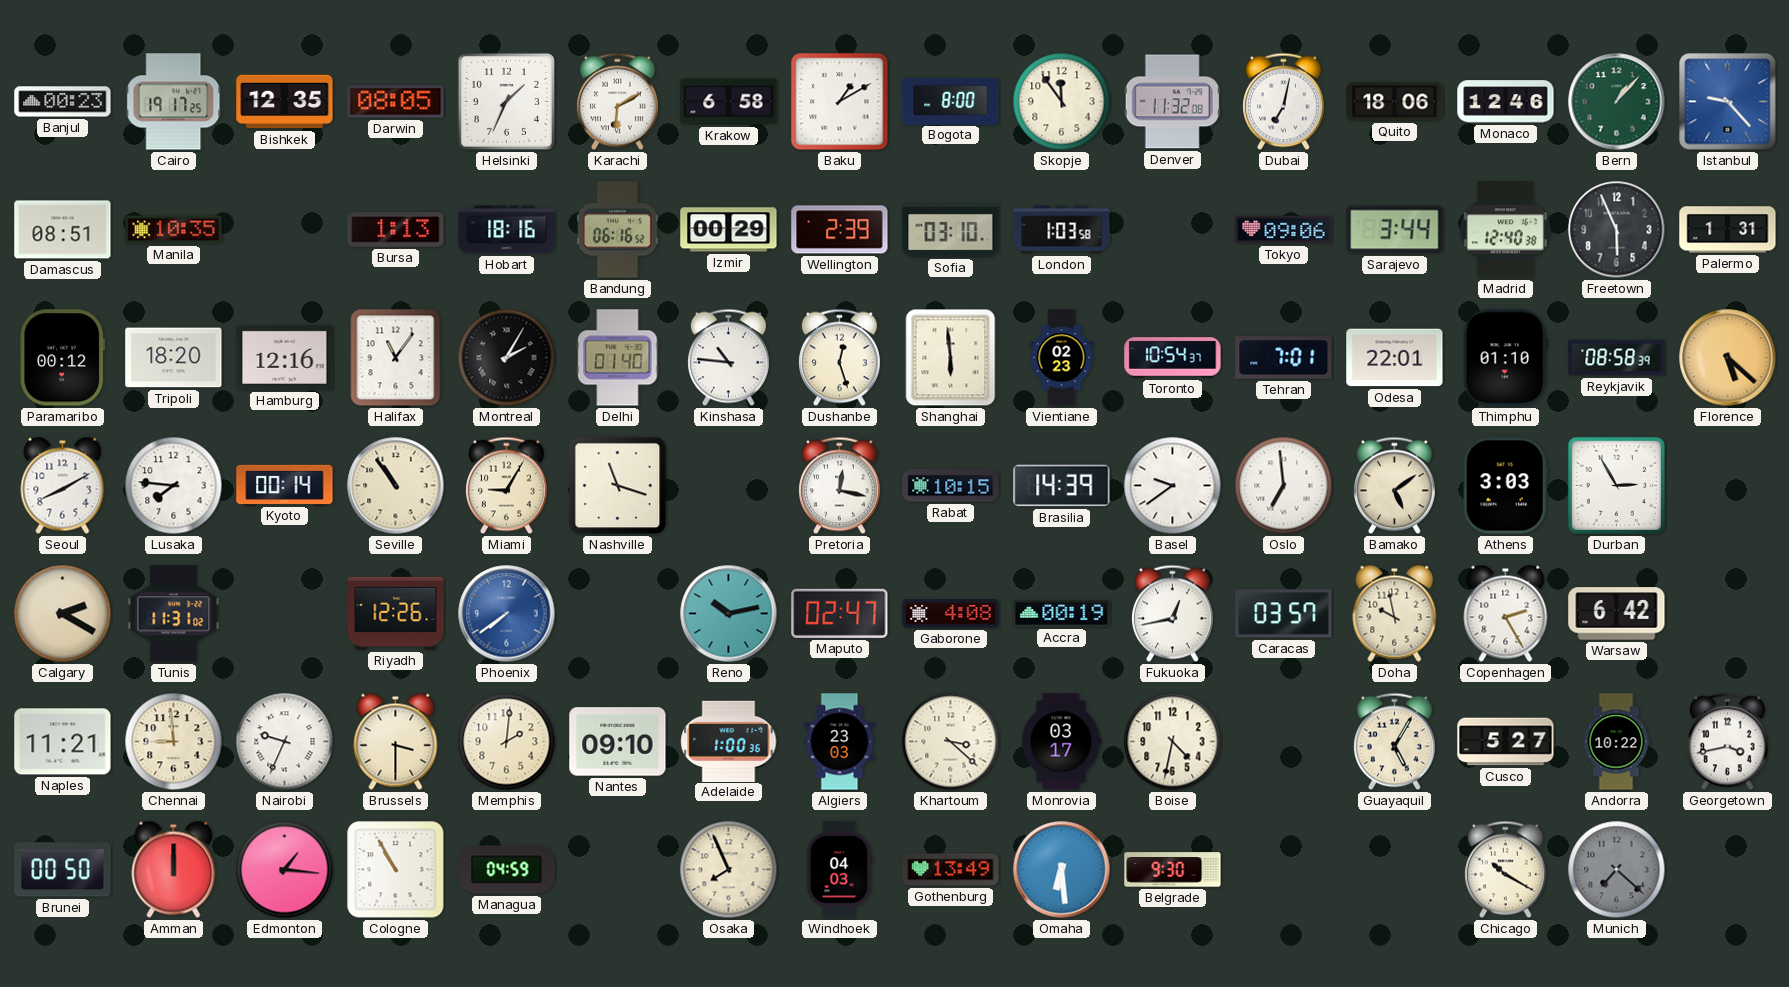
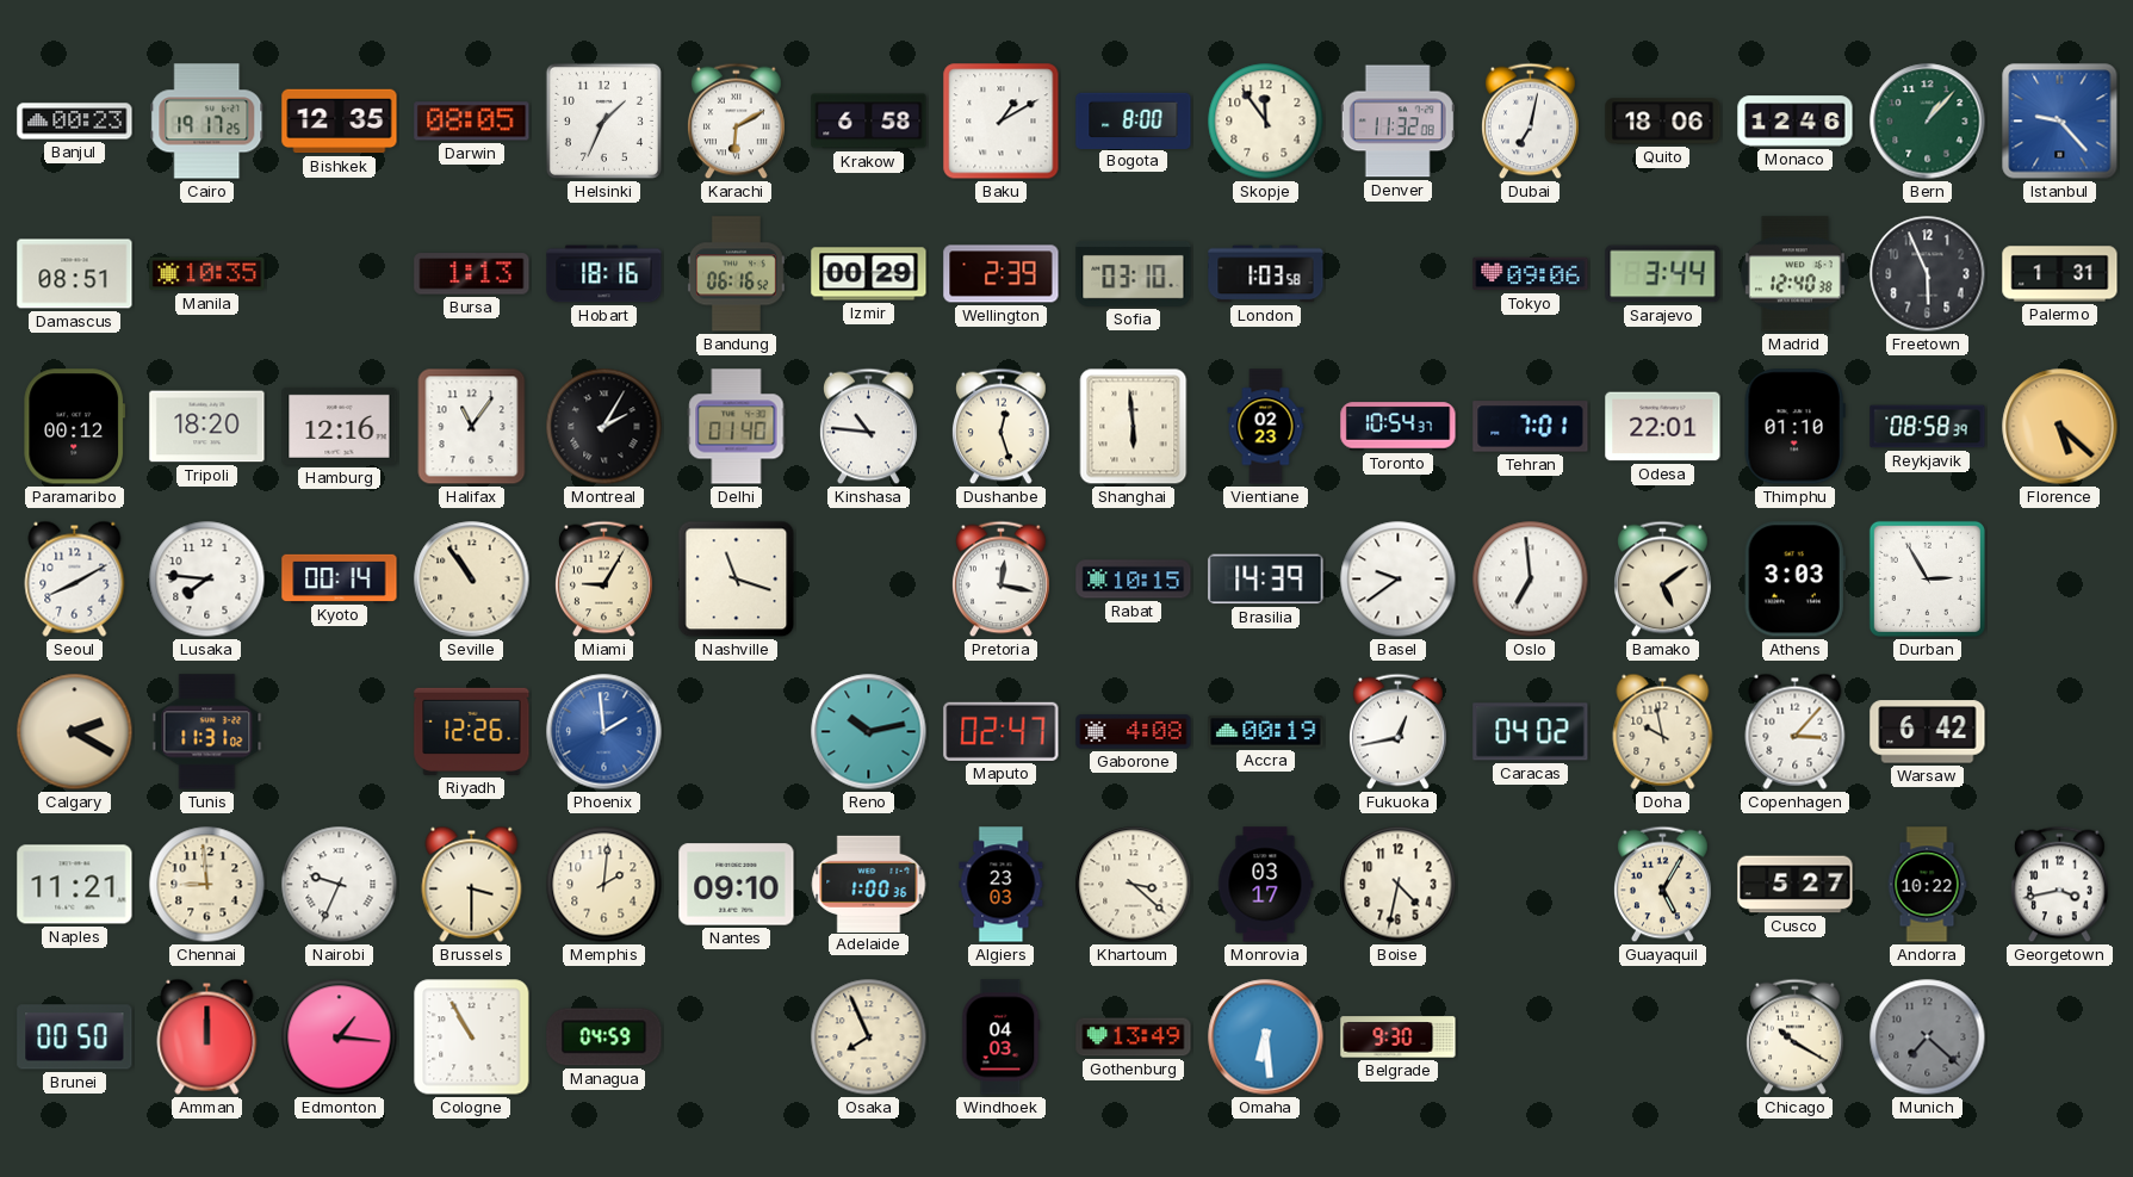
Phoenix: 7:39 -> 1:59
Caracas: 03:57 -> 04:02
Copenhagen: 2:25 -> 3:07
